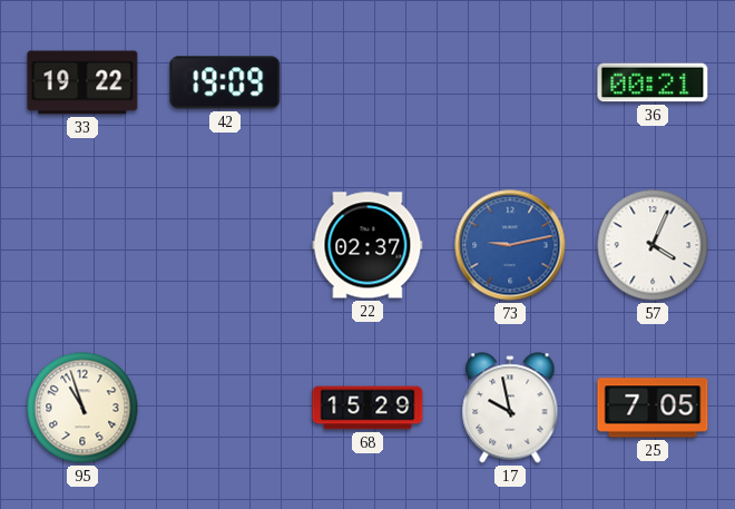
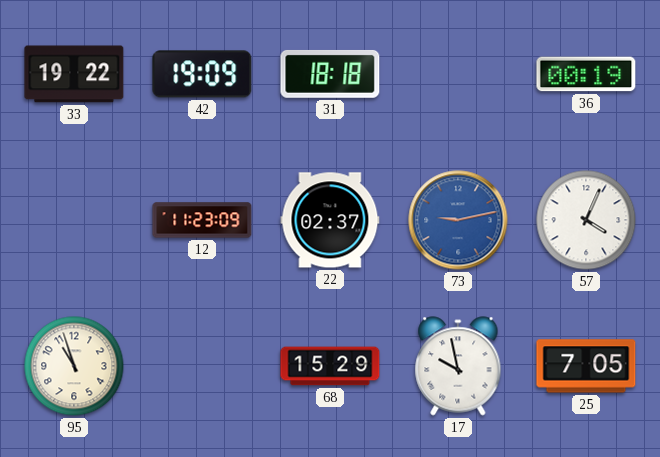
31: none -> 18:18
36: 00:21 -> 00:19
12: none -> 11:23
